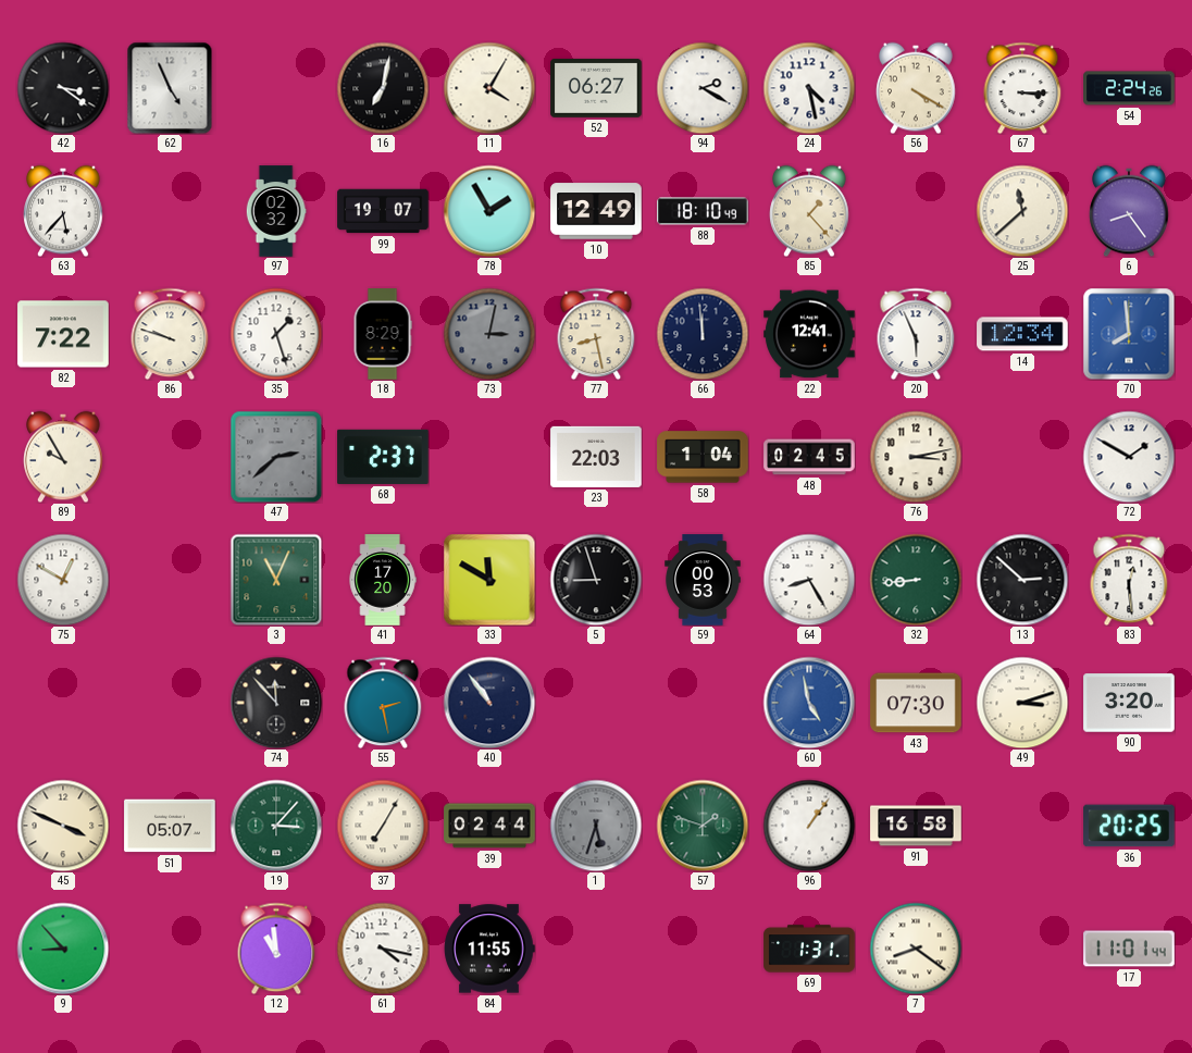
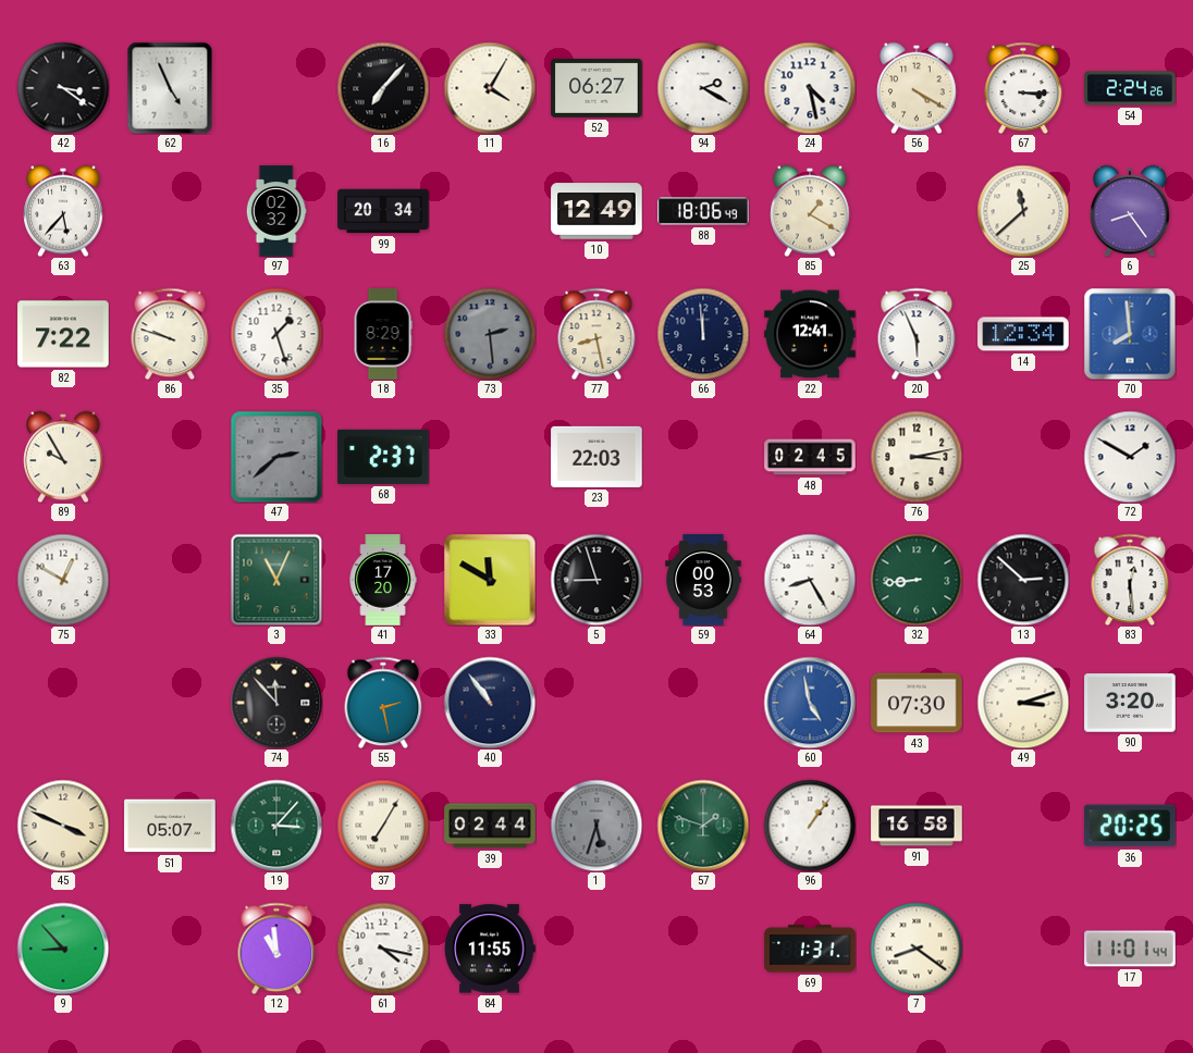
16: 7:02 -> 7:07
99: 19:07 -> 20:34
78: 1:55 -> none
88: 18:10 -> 18:06
85: 1:23 -> 1:20
73: 3:02 -> 2:29
58: 1:04 -> none
